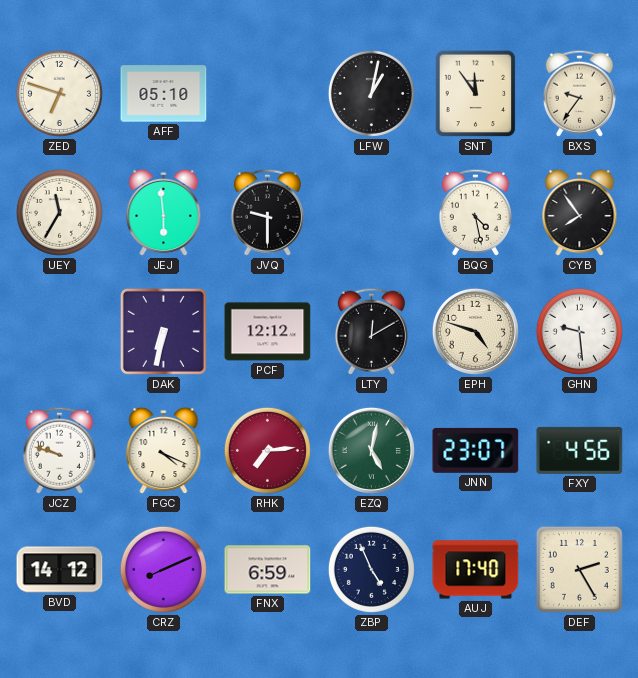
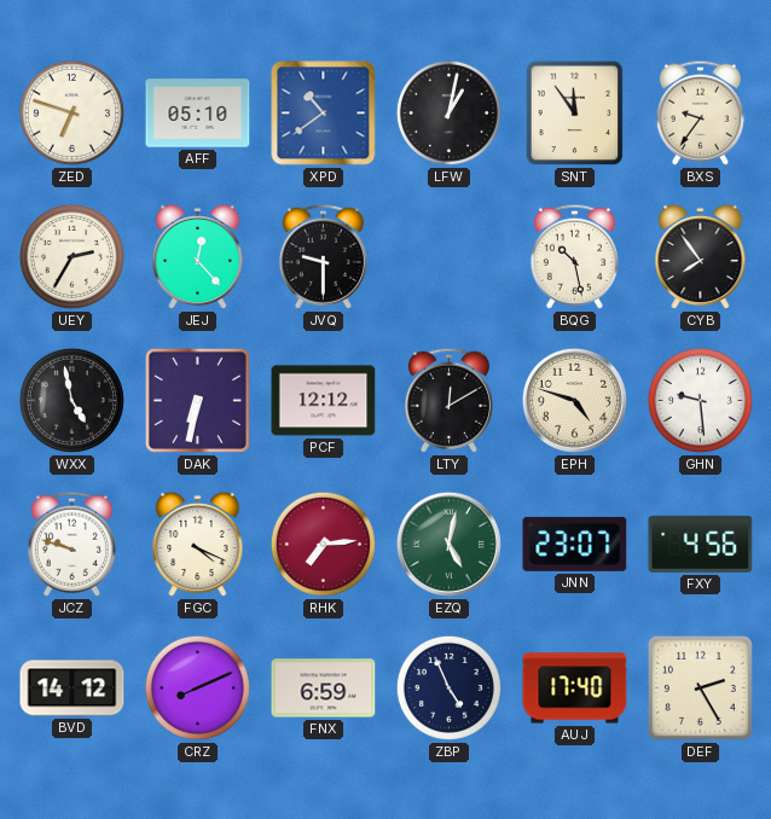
XPD: none -> 10:39
UEY: 11:35 -> 2:35
JEJ: 5:59 -> 12:23
BQG: 4:28 -> 10:28
WXX: none -> 4:58
